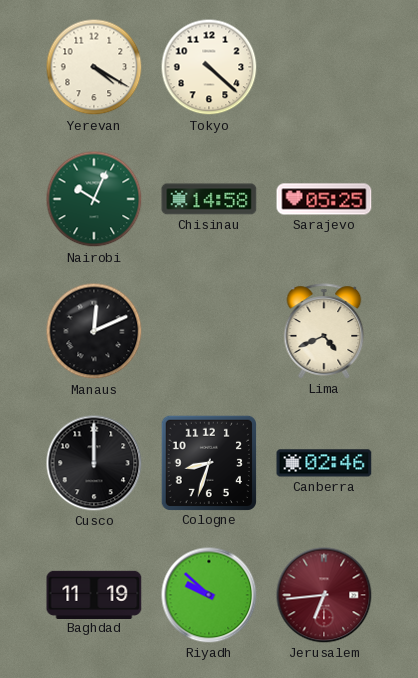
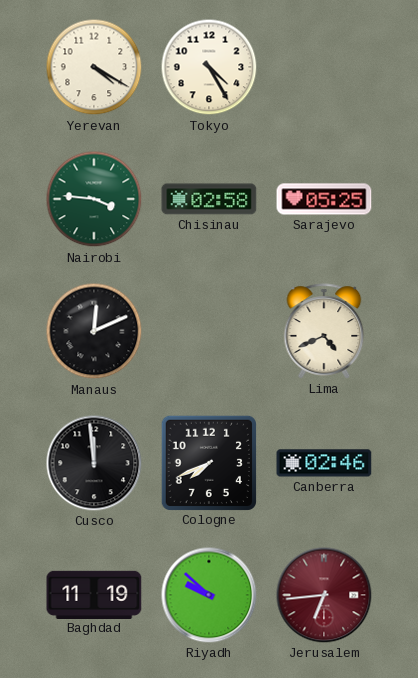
Tokyo: 4:22 -> 4:25
Nairobi: 10:04 -> 3:46
Chisinau: 14:58 -> 02:58
Cusco: 12:00 -> 11:59
Cologne: 8:33 -> 7:41
